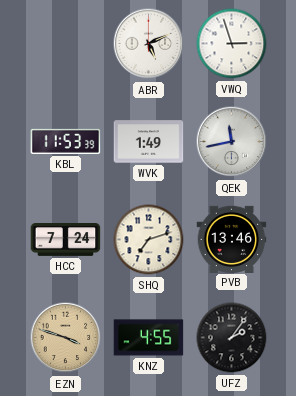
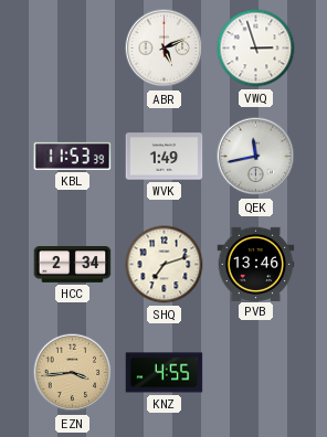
HCC: 7:24 -> 2:34
EZN: 3:48 -> 3:44
UFZ: 2:06 -> none
